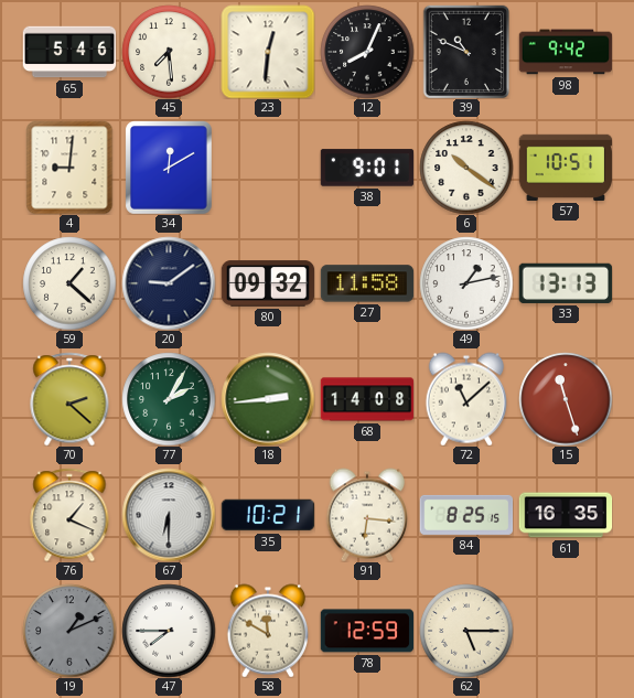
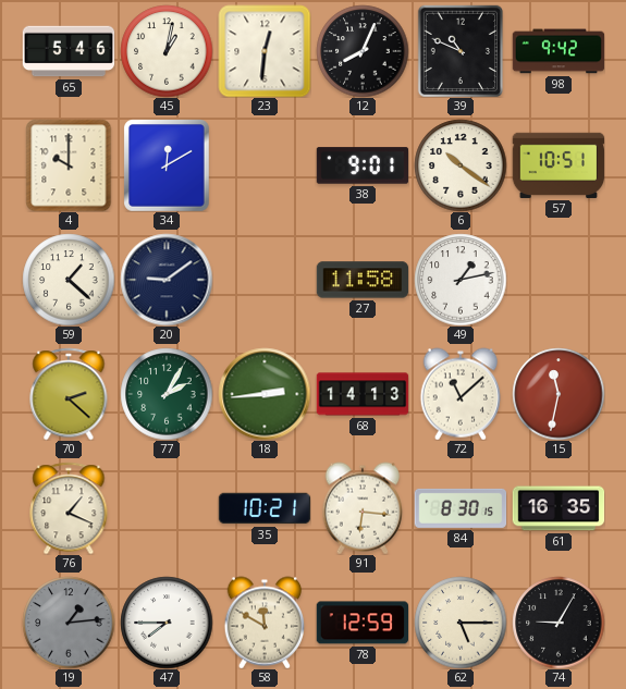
45: 7:29 -> 1:02
4: 9:01 -> 10:00
80: 09:32 -> none
33: 13:13 -> none
68: 14:08 -> 14:13
15: 11:27 -> 11:32
67: 6:30 -> none
84: 8:25 -> 8:30
19: 1:11 -> 1:14
74: none -> 9:05
